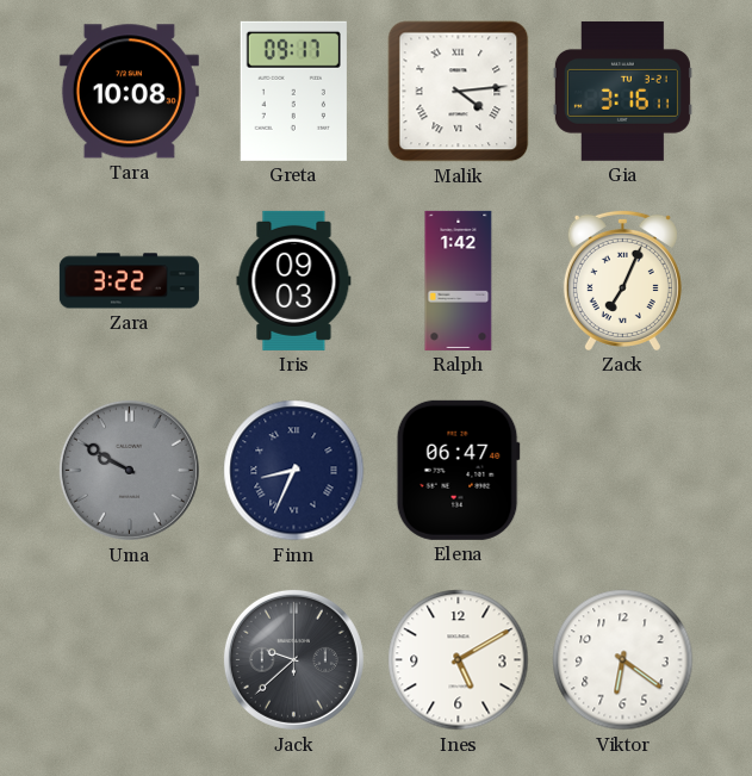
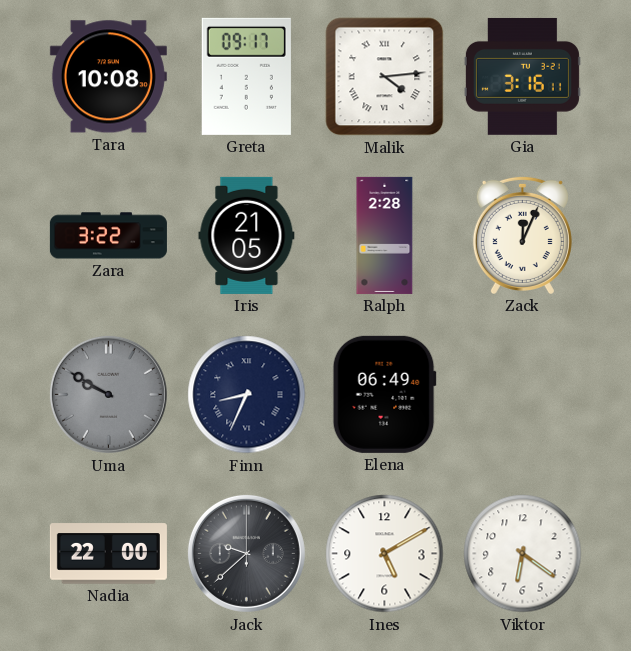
Iris: 09:03 -> 21:05
Ralph: 1:42 -> 2:28
Zack: 7:04 -> 12:04
Elena: 06:47 -> 06:49
Nadia: none -> 22:00
